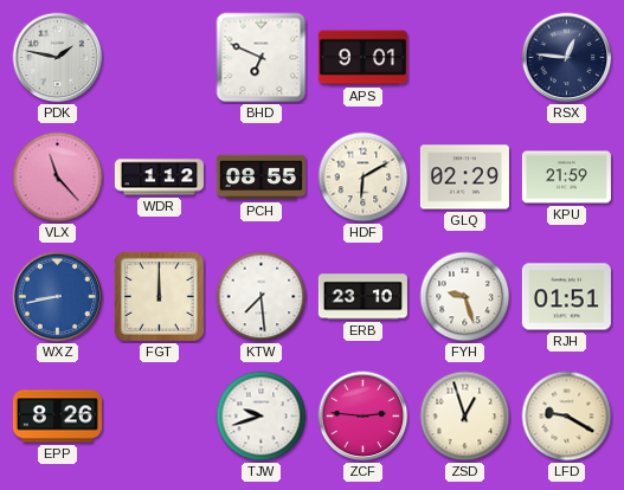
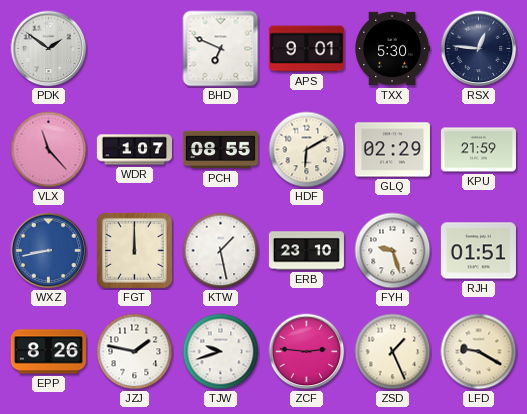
PDK: 1:47 -> 1:51
TXX: none -> 5:30
WDR: 1:12 -> 1:07
KTW: 7:29 -> 1:28
JZJ: none -> 1:47
ZSD: 12:57 -> 1:26
